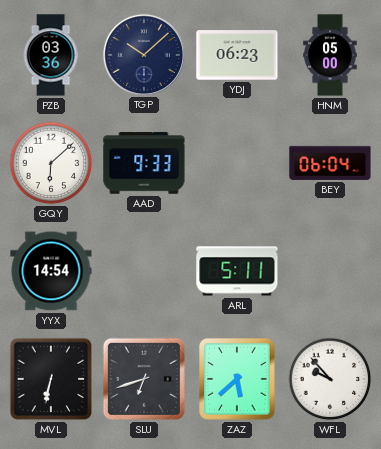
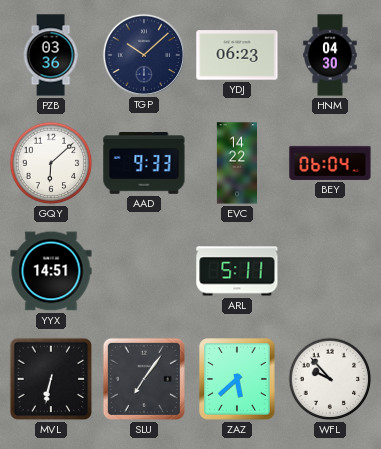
HNM: 05:00 -> 04:30
EVC: none -> 14:22
YYX: 14:54 -> 14:51
SLU: 6:42 -> 7:06
